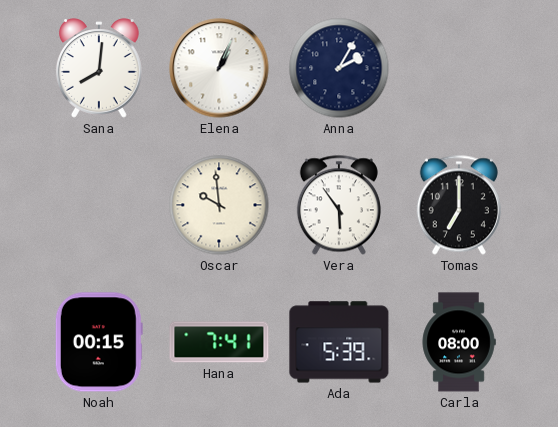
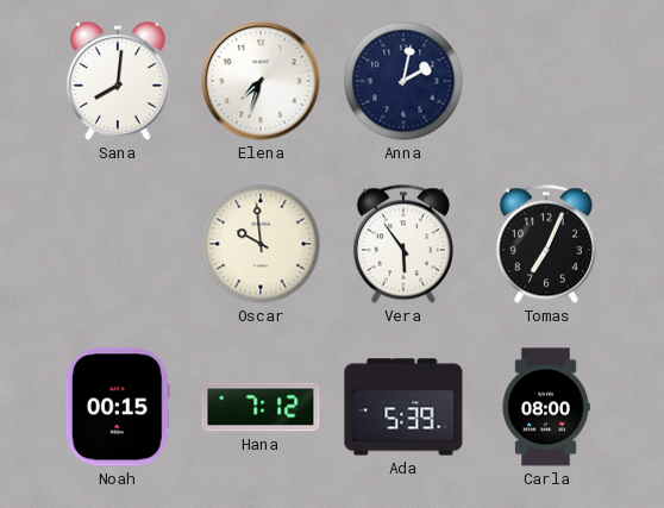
Elena: 1:04 -> 7:33
Anna: 2:05 -> 2:02
Tomas: 7:00 -> 7:04
Hana: 7:41 -> 7:12
